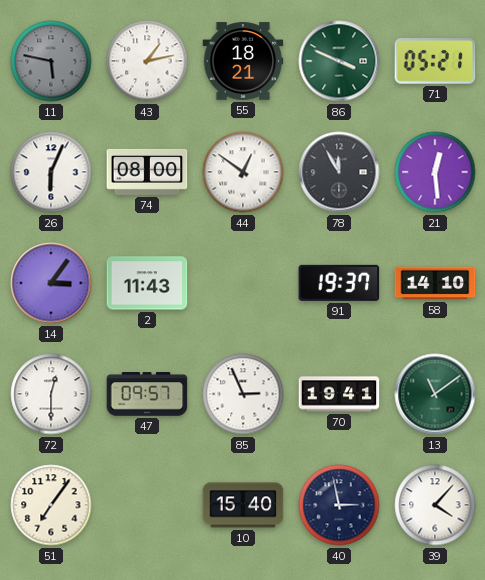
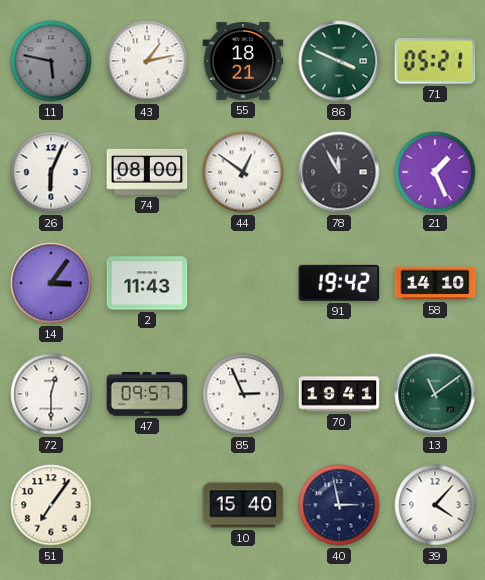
21: 12:29 -> 1:26
91: 19:37 -> 19:42
